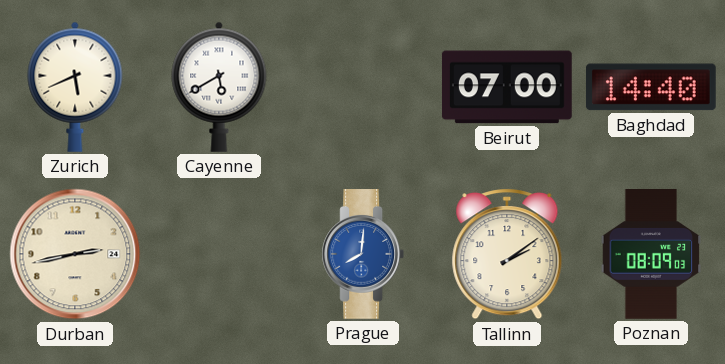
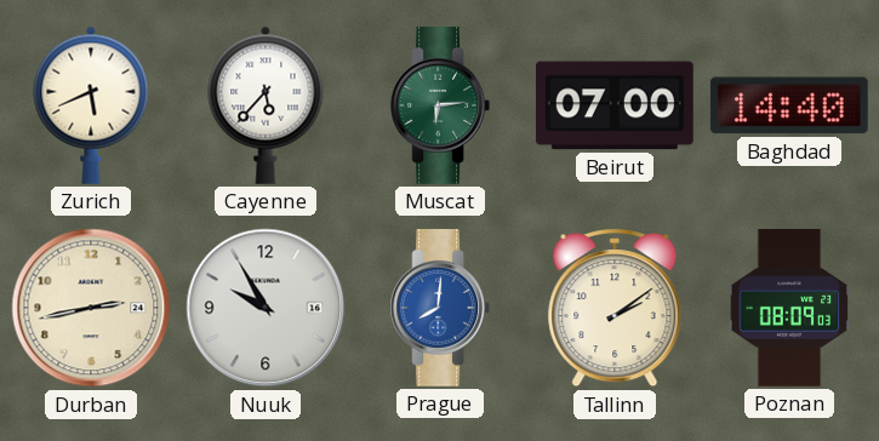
Cayenne: 5:40 -> 5:37
Muscat: none -> 6:14
Nuuk: none -> 9:55
